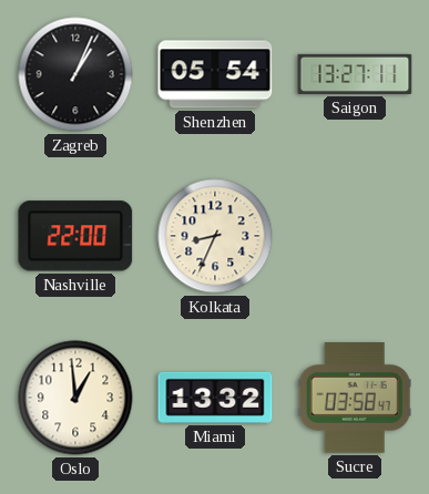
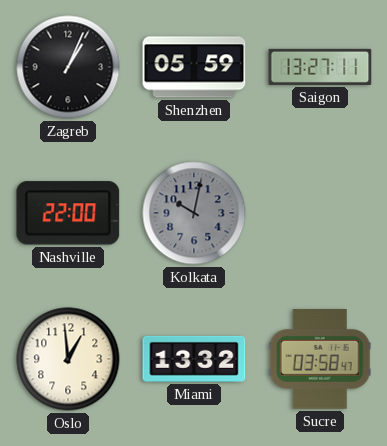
Shenzhen: 05:54 -> 05:59
Kolkata: 8:34 -> 10:02
Kolkata dial: cream -> grey
